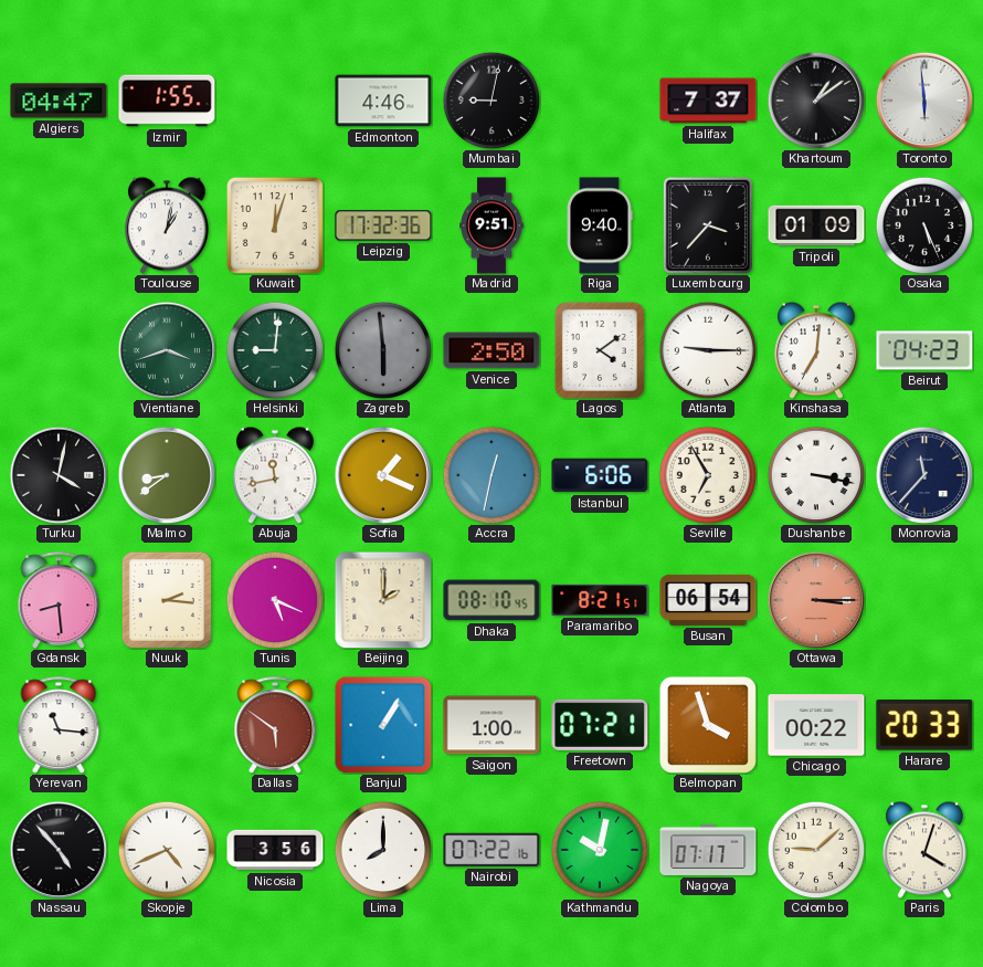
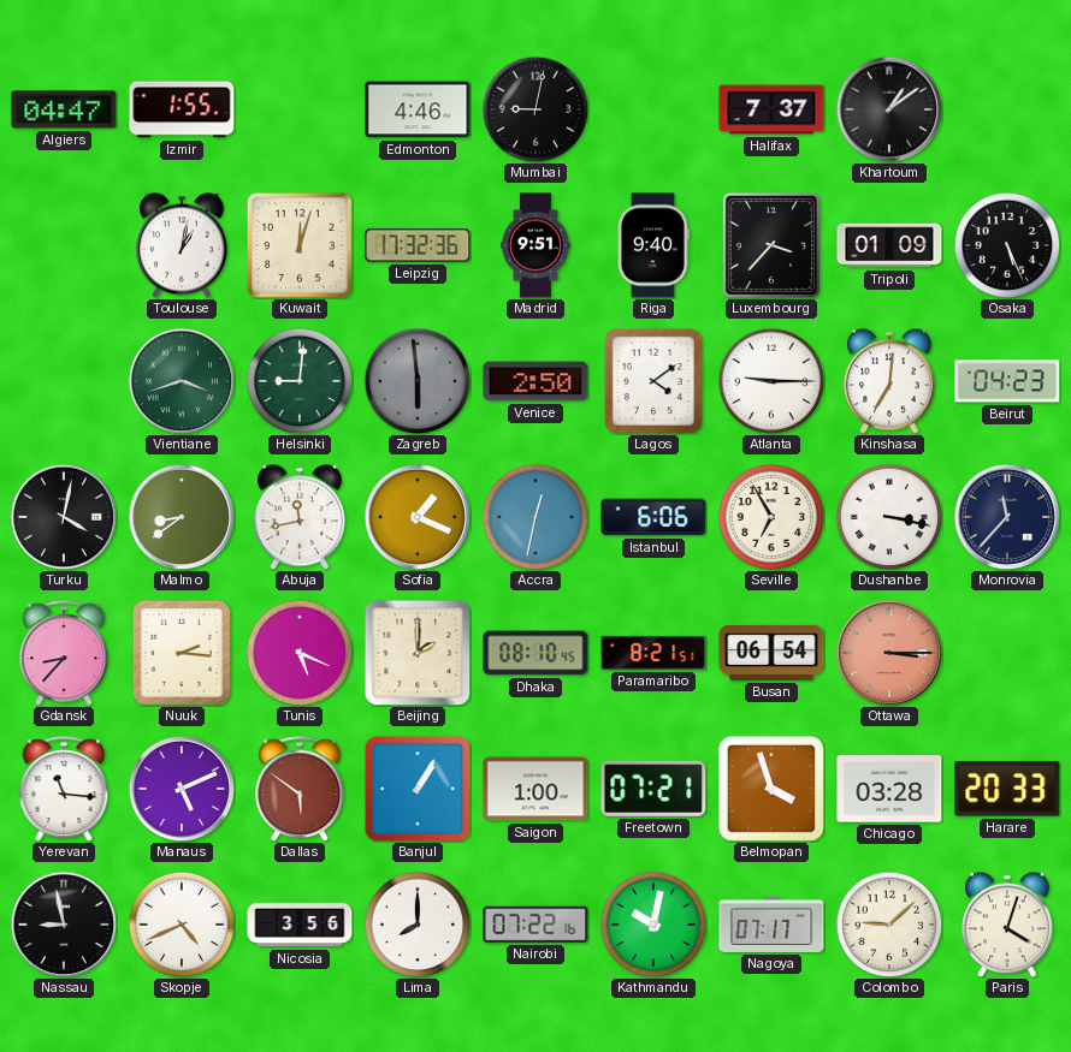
Toronto: 5:59 -> none
Gdansk: 8:29 -> 8:37
Manaus: none -> 5:11
Chicago: 00:22 -> 03:28
Nassau: 4:53 -> 8:58
